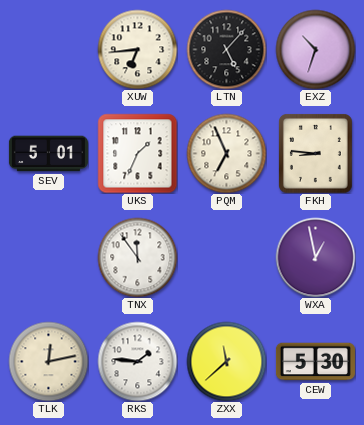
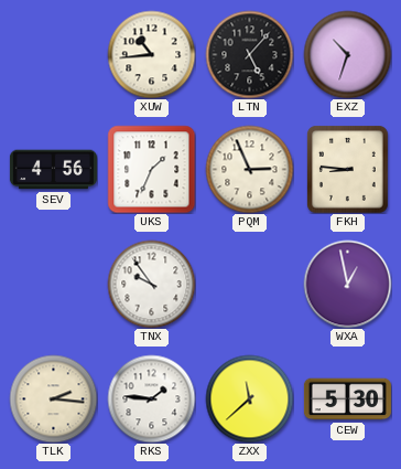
XUW: 6:44 -> 10:44
SEV: 5:01 -> 4:56
PQM: 6:56 -> 2:56
TNX: 11:54 -> 9:54
TLK: 12:13 -> 2:16
